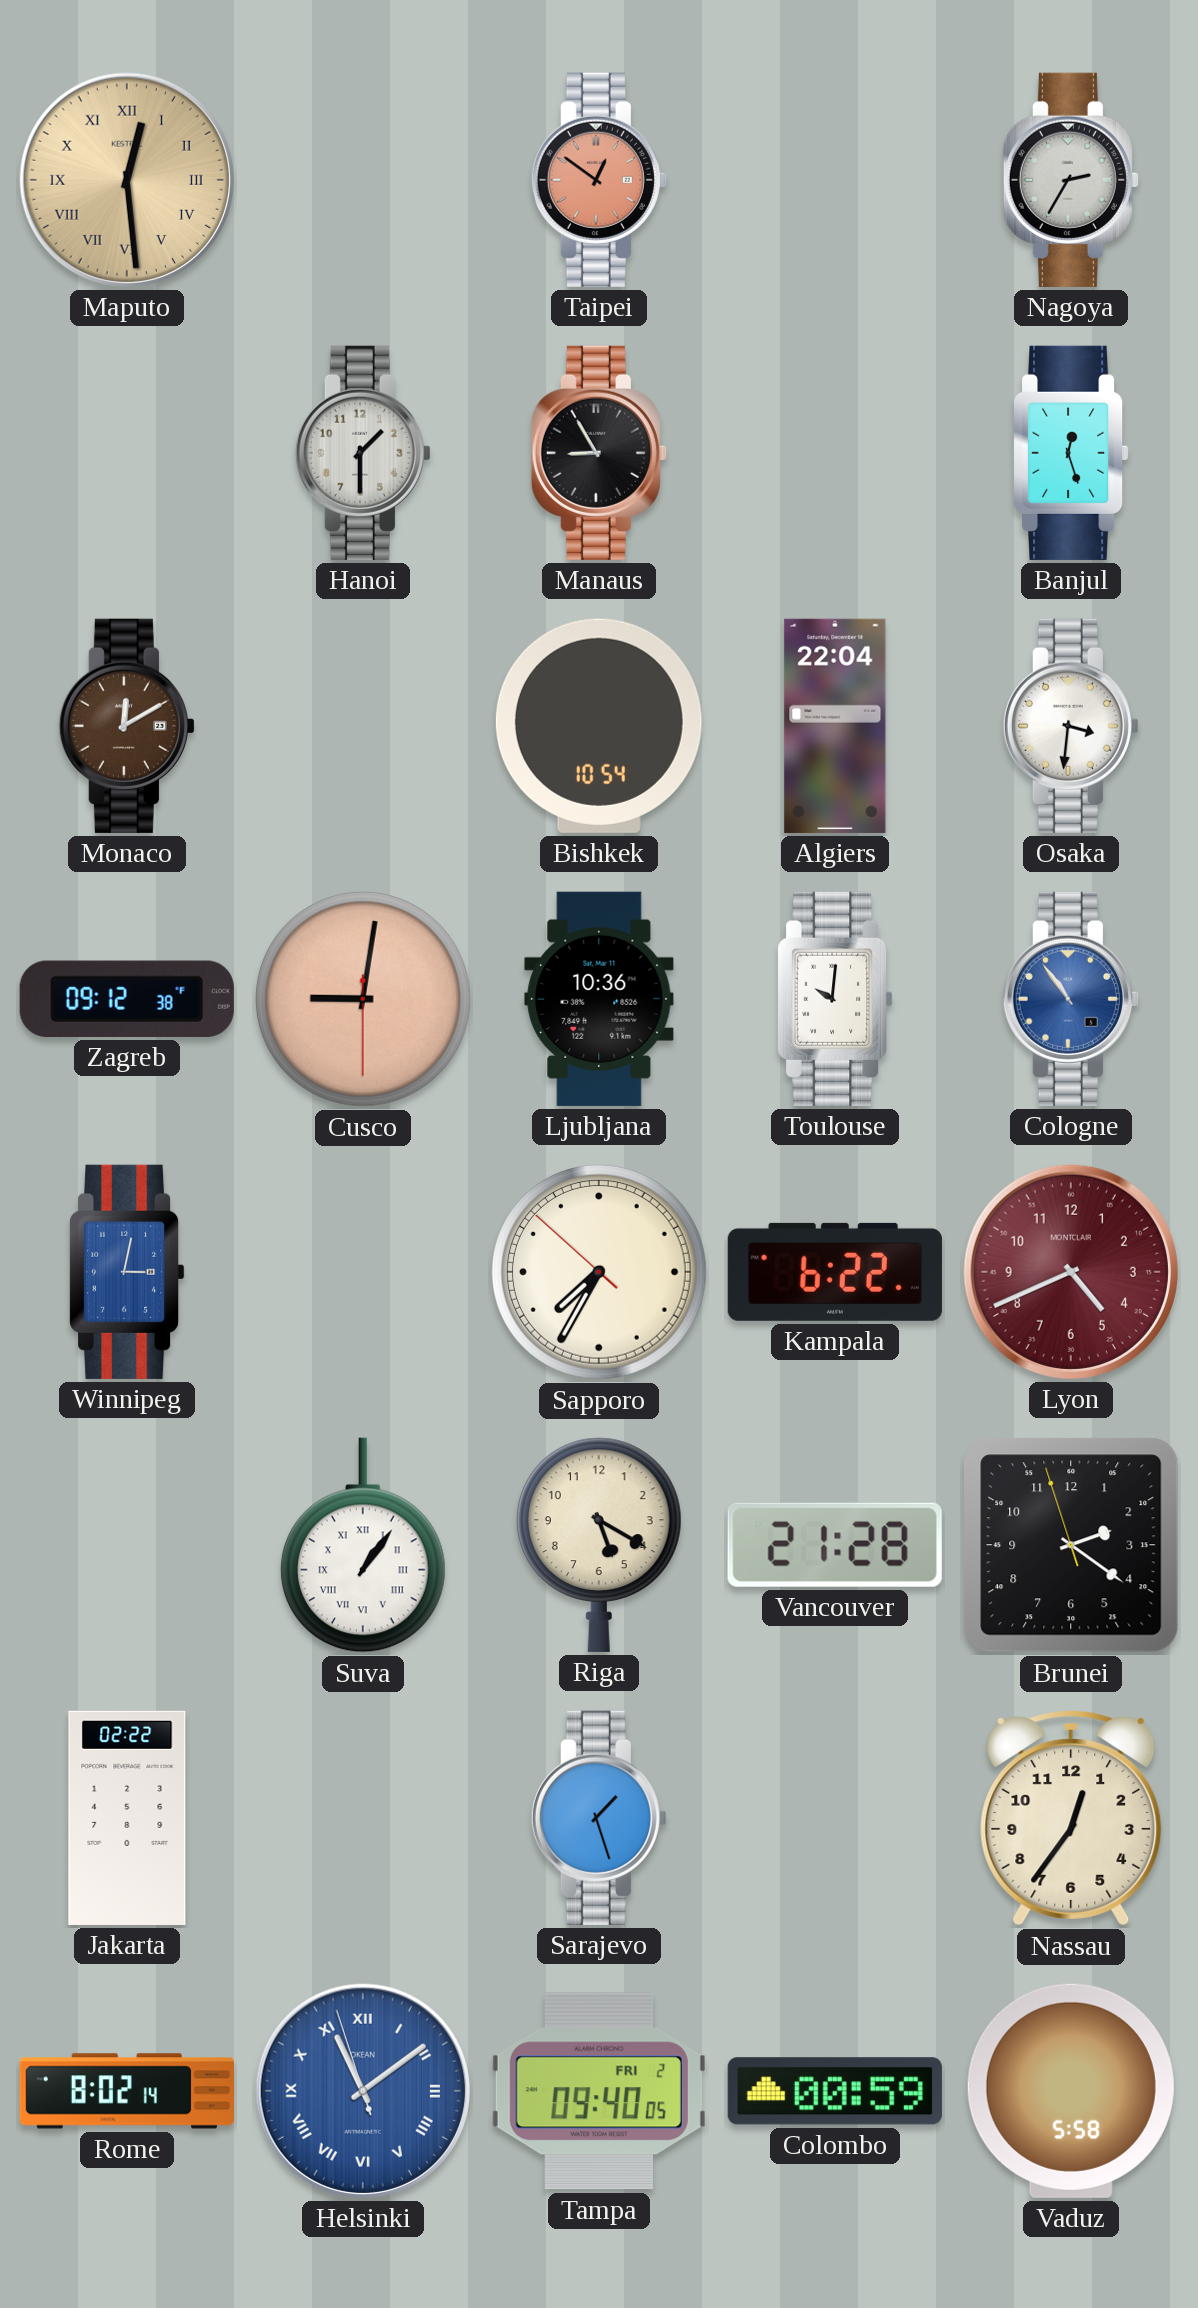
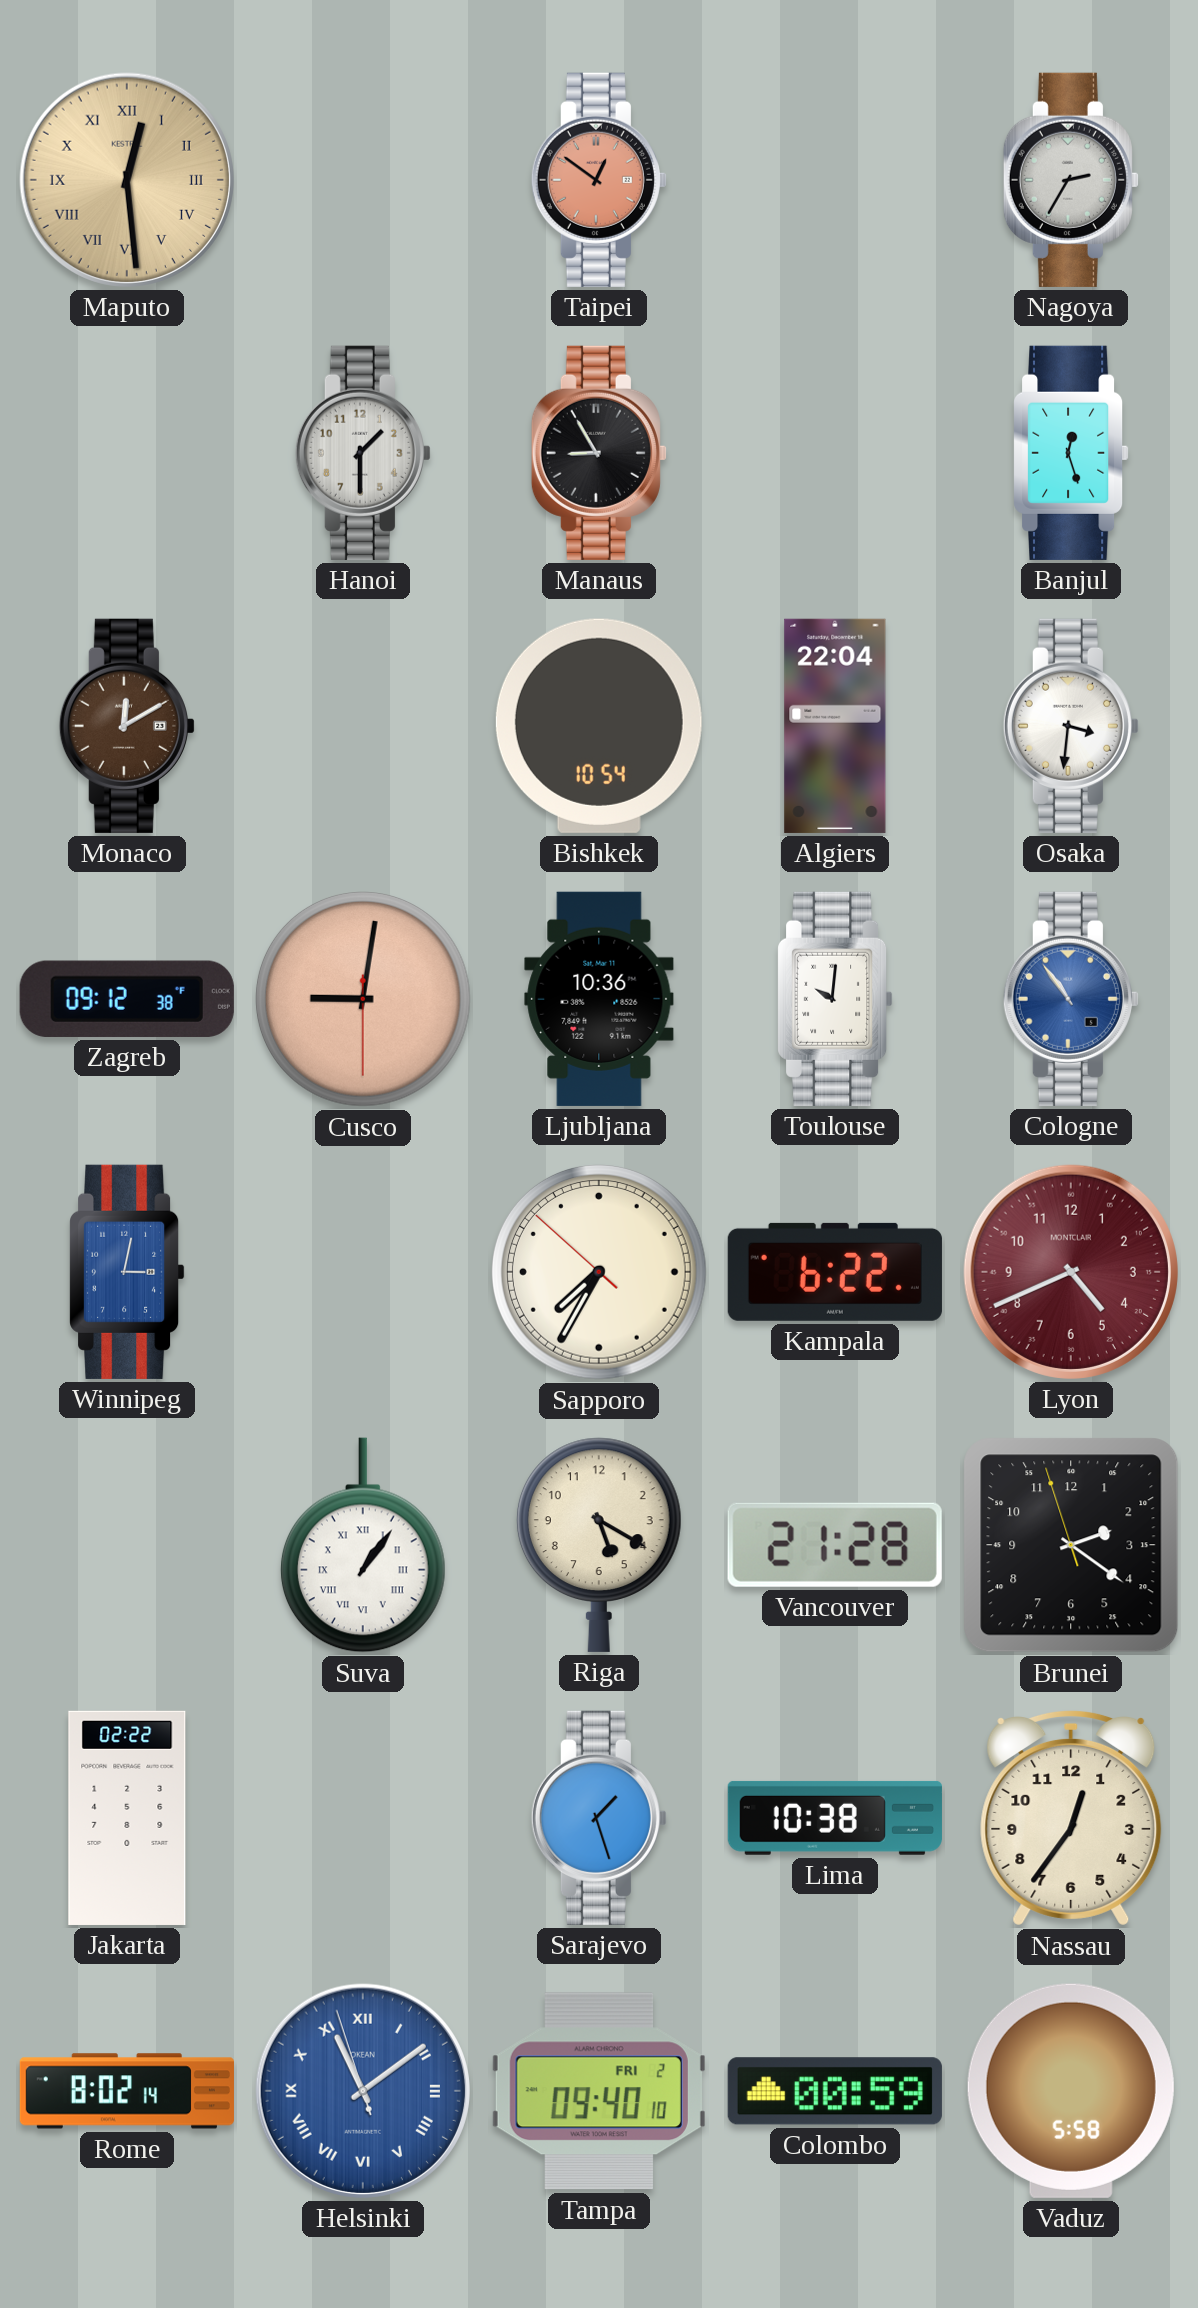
Lima: none -> 10:38
Tampa: 09:40:05 -> 09:40:10
